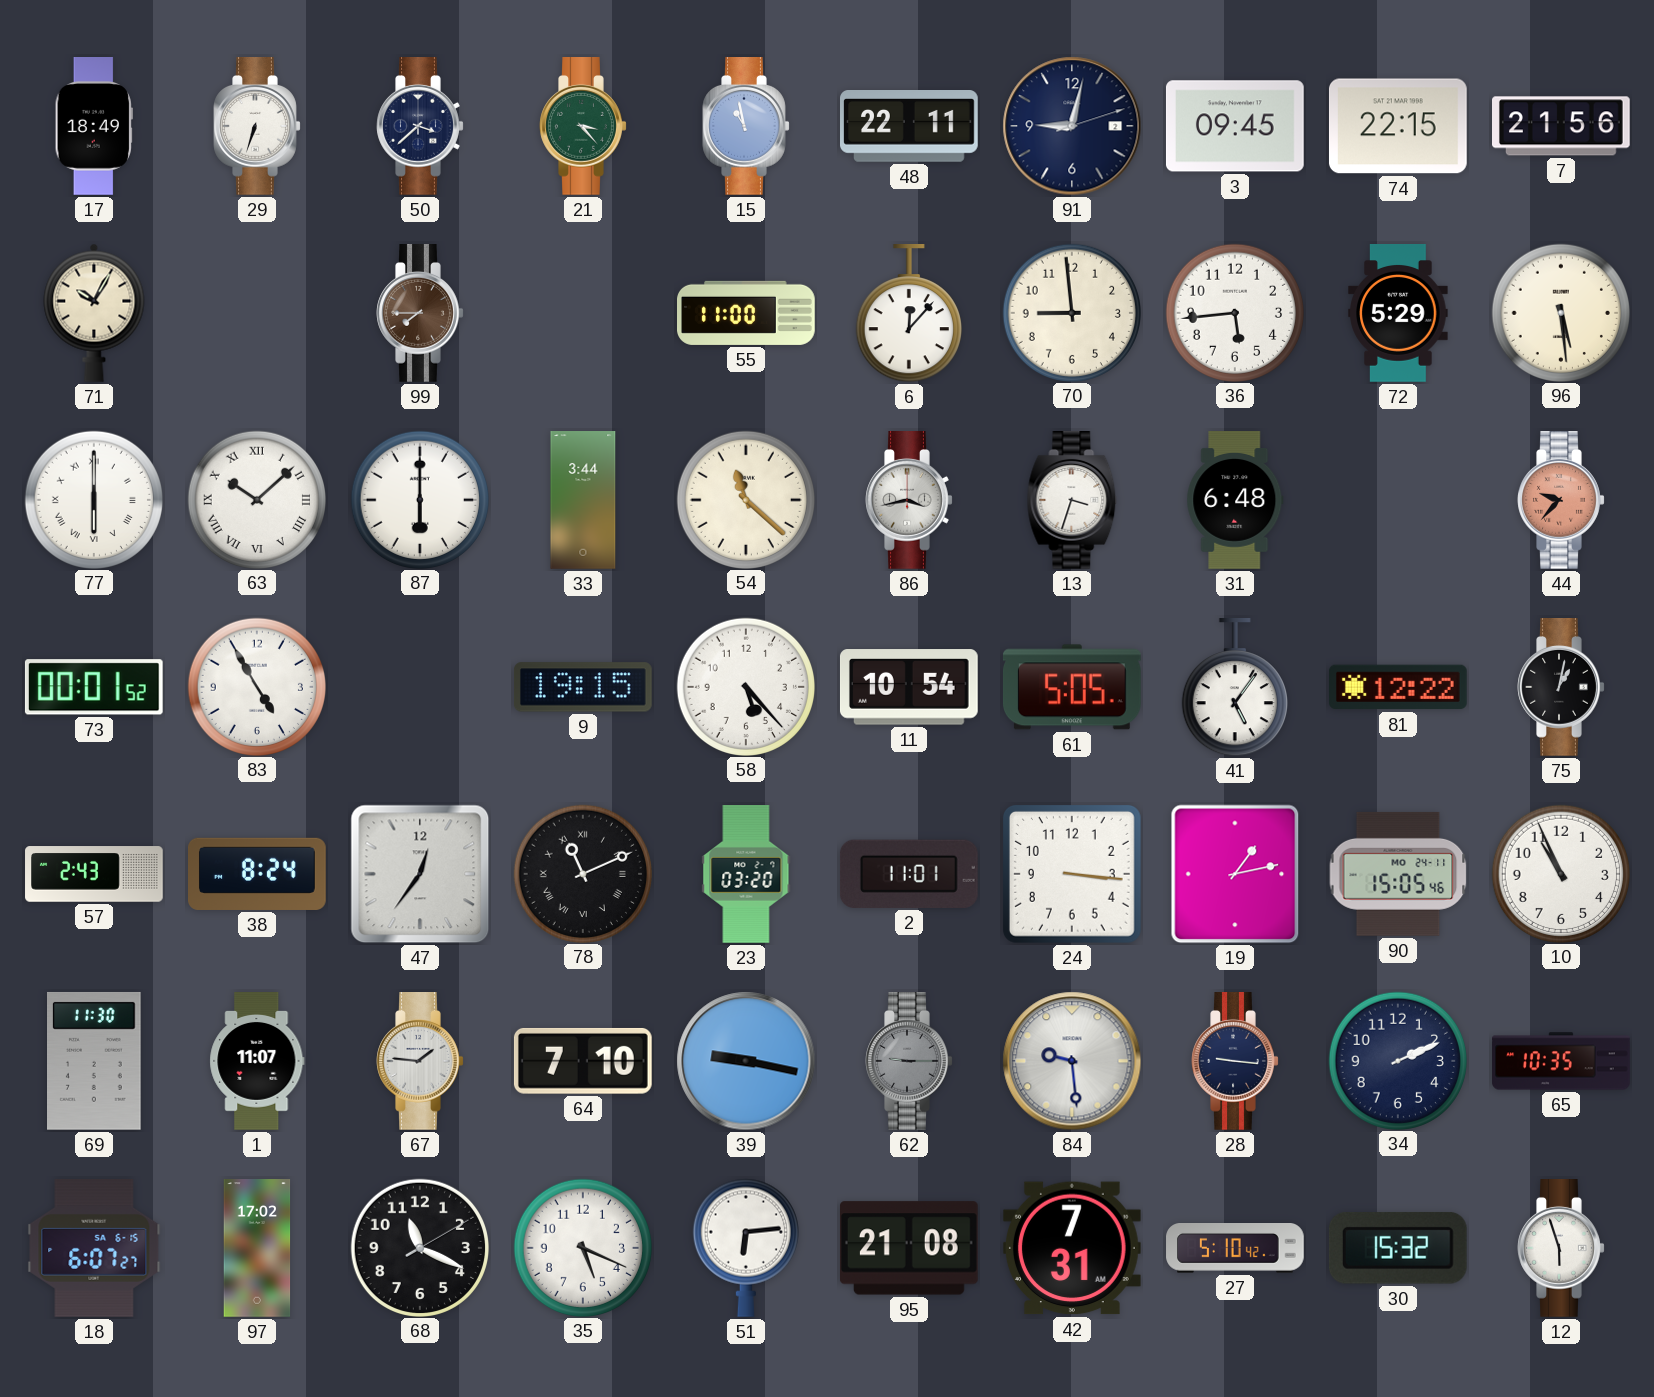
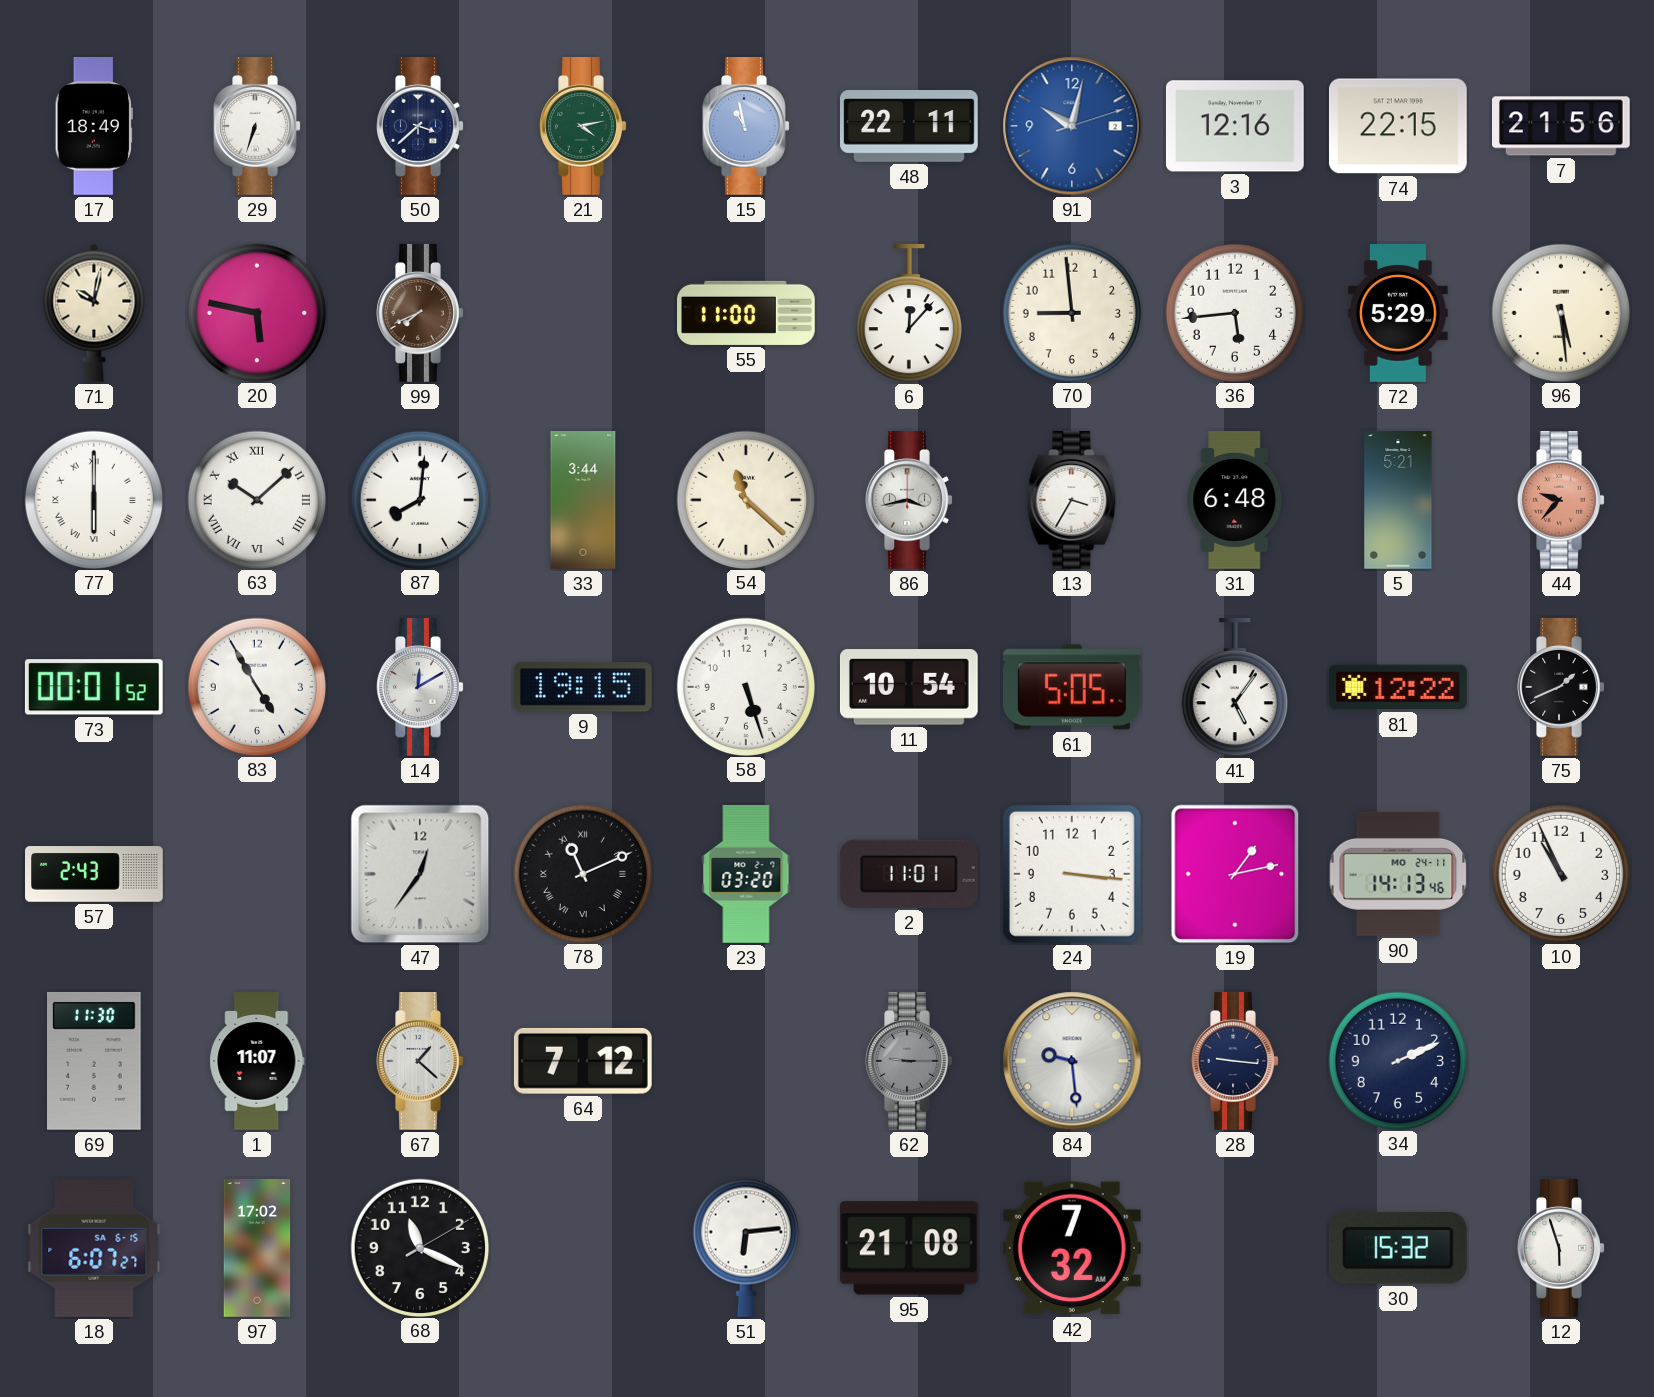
21: 3:23 -> 4:13
91: 9:02 -> 10:02
91 dial: navy -> blue
3: 09:45 -> 12:16
71: 10:05 -> 10:02
20: none -> 5:47
99: 7:45 -> 7:41
87: 6:00 -> 8:01
13: 3:33 -> 3:35
5: none -> 5:21
14: none -> 12:10
58: 5:23 -> 5:27
75: 1:02 -> 1:41
38: 8:24 -> none
90: 15:05 -> 14:13
67: 1:46 -> 1:22
64: 7:10 -> 7:12
39: 9:17 -> none
65: 10:35 -> none
35: 5:19 -> none
42: 7:31 -> 7:32
27: 5:10 -> none
